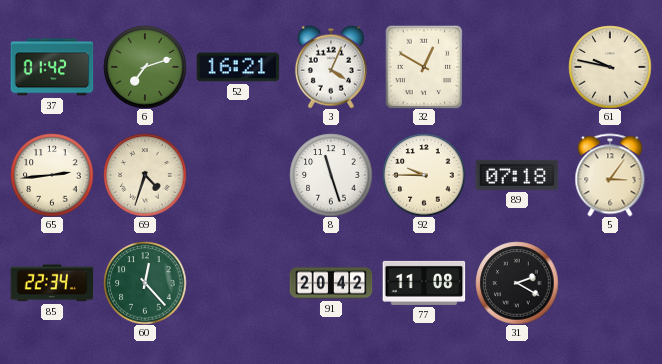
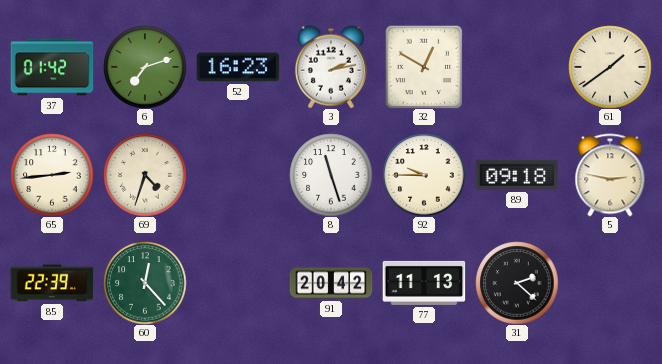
52: 16:21 -> 16:23
3: 4:04 -> 2:13
61: 9:47 -> 1:39
89: 07:18 -> 09:18
5: 3:06 -> 2:47
85: 22:34 -> 22:39
77: 11:08 -> 11:13
31: 2:20 -> 2:22
